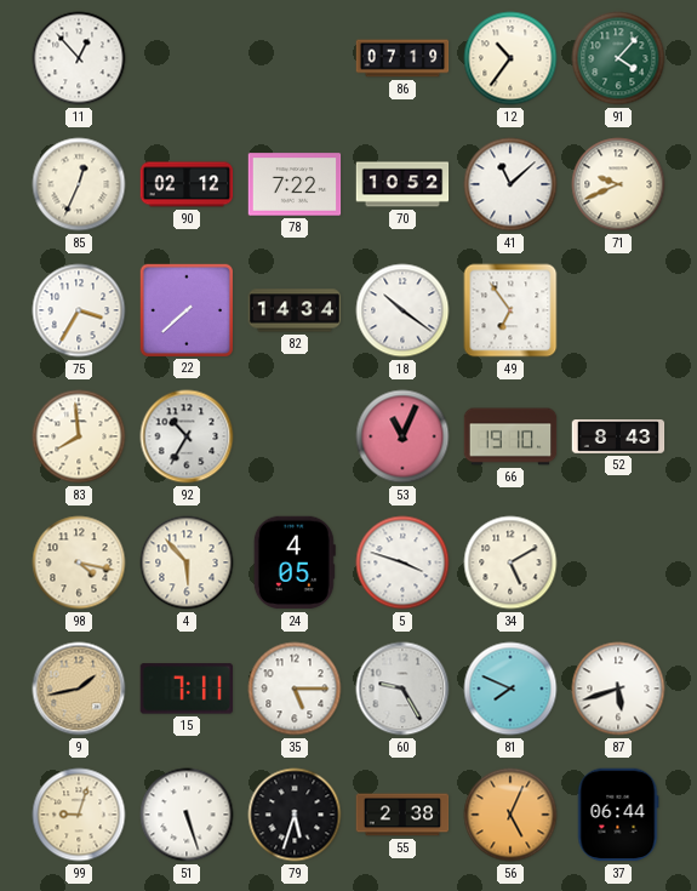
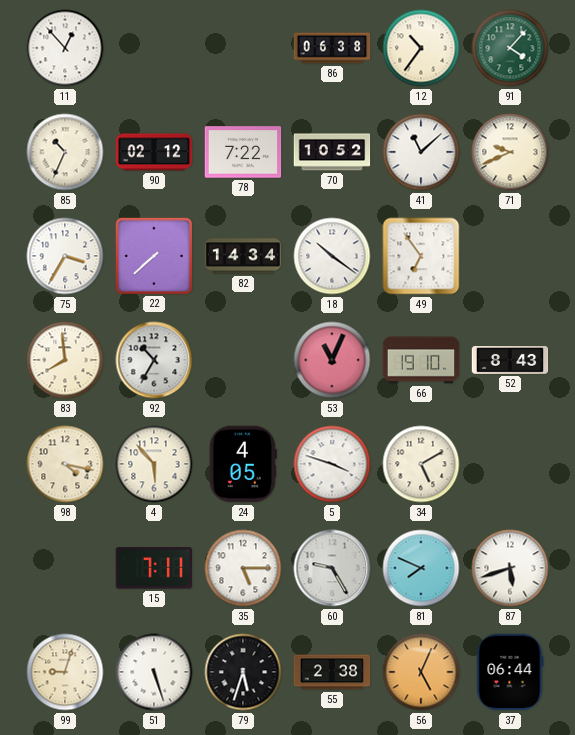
86: 07:19 -> 06:38
85: 12:34 -> 10:34
9: 1:43 -> none
